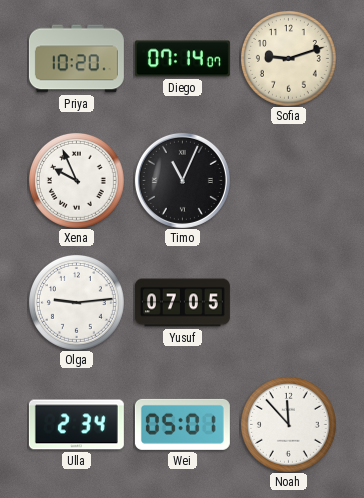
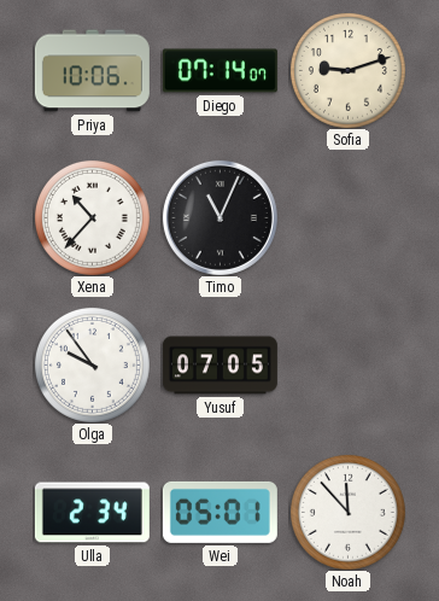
Priya: 10:20 -> 10:06
Xena: 9:56 -> 10:37
Olga: 9:14 -> 9:54
